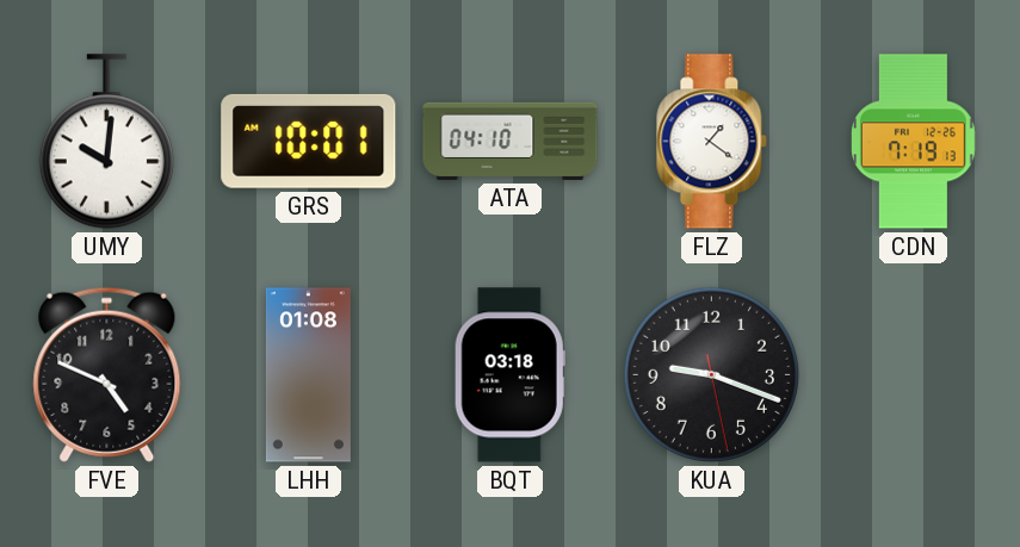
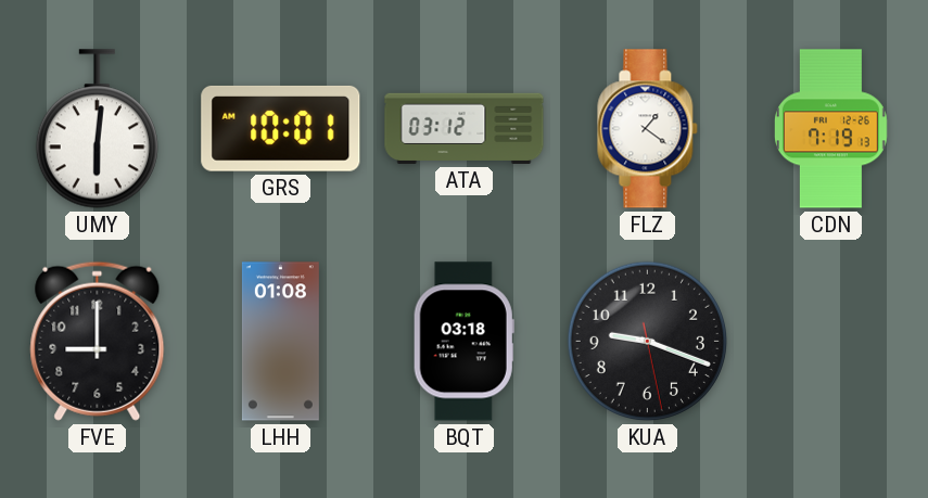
UMY: 10:01 -> 6:01
ATA: 04:10 -> 03:12
FVE: 4:49 -> 9:00
